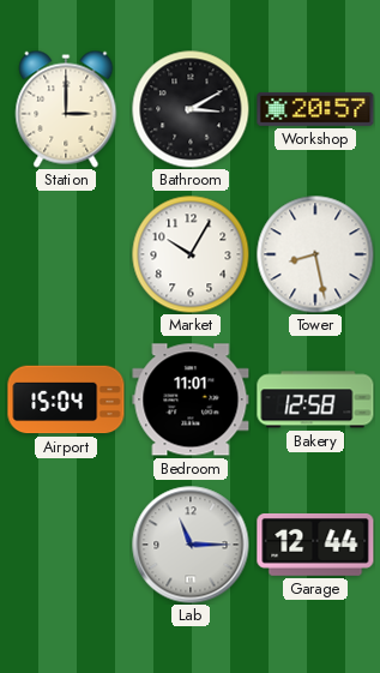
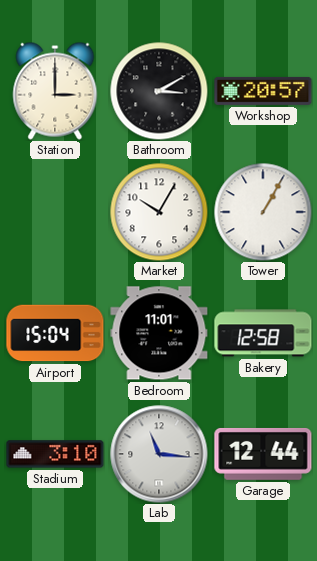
Tower: 8:28 -> 1:05
Stadium: none -> 3:10
Lab: 11:15 -> 11:16
